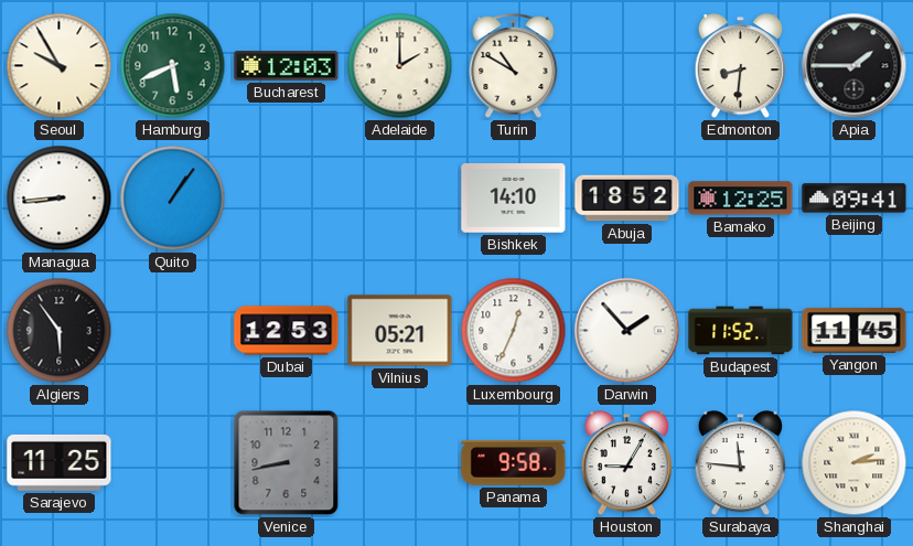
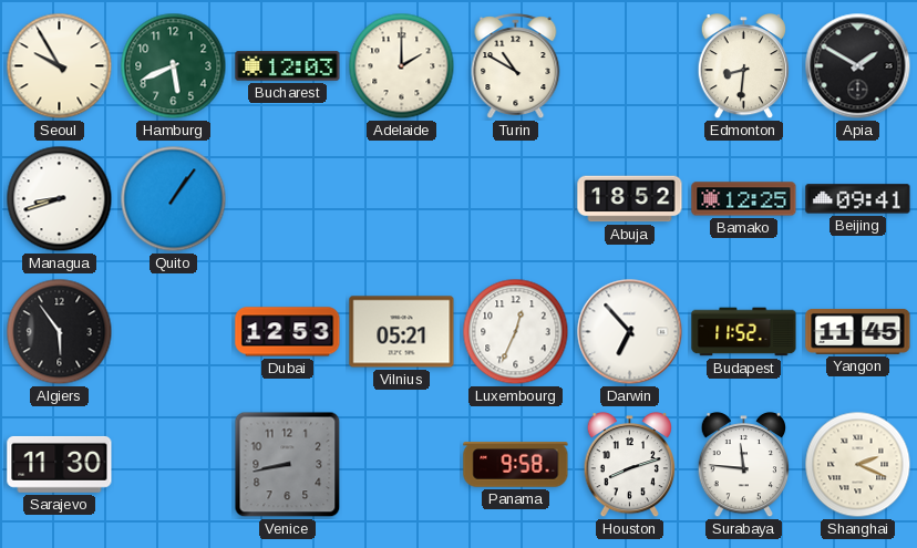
Apia: 1:45 -> 1:50
Managua: 8:44 -> 8:42
Bishkek: 14:10 -> none
Darwin: 1:53 -> 6:53
Sarajevo: 11:25 -> 11:30
Houston: 9:05 -> 8:12
Shanghai: 2:14 -> 2:19
